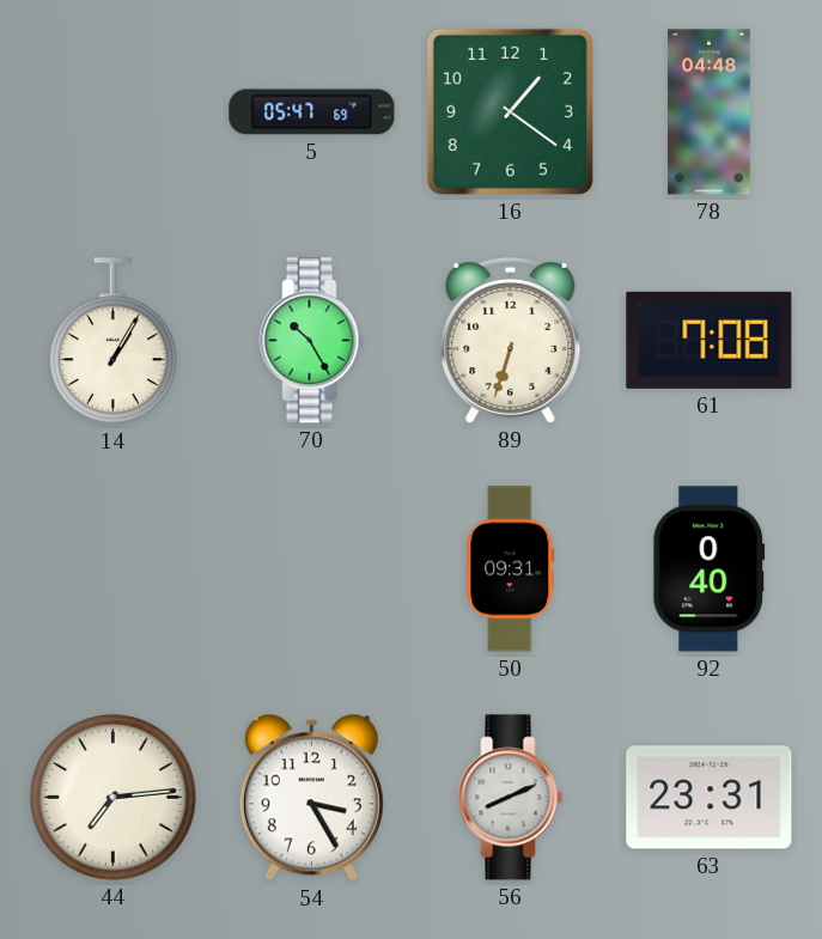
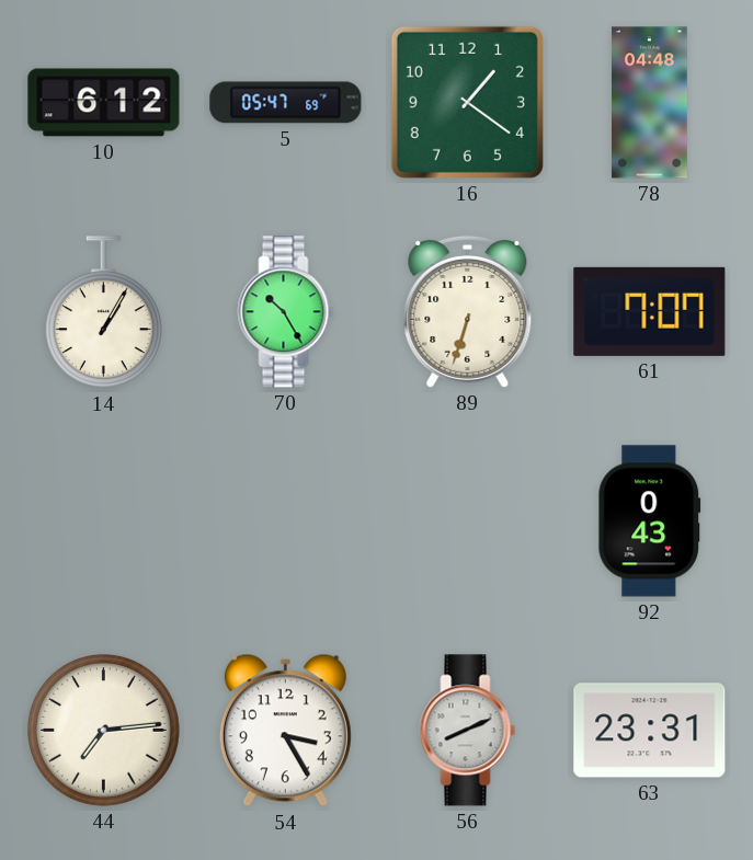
10: none -> 6:12
61: 7:08 -> 7:07
50: 09:31 -> none
92: 0:40 -> 0:43
